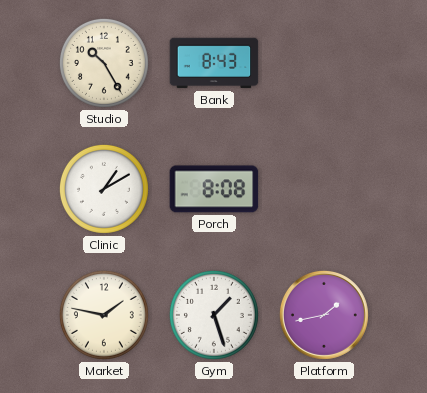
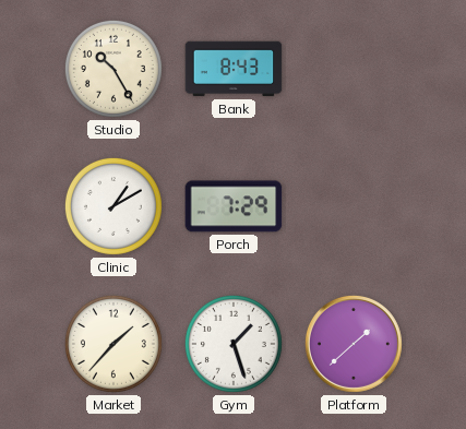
Porch: 8:08 -> 7:29
Market: 1:47 -> 1:37
Platform: 1:43 -> 1:38
